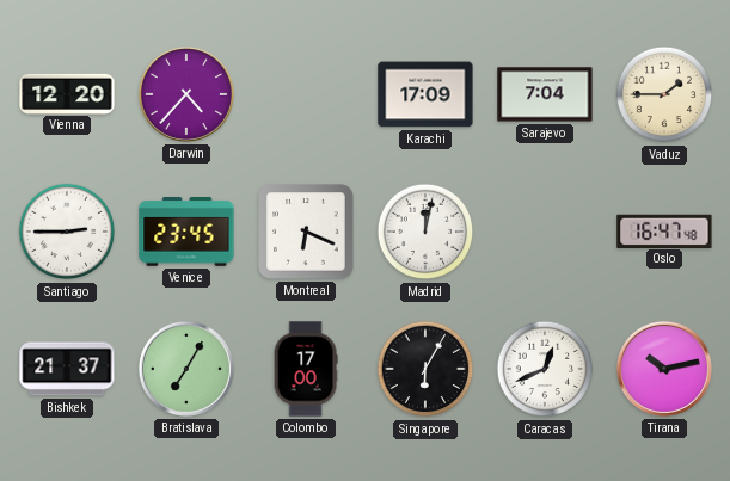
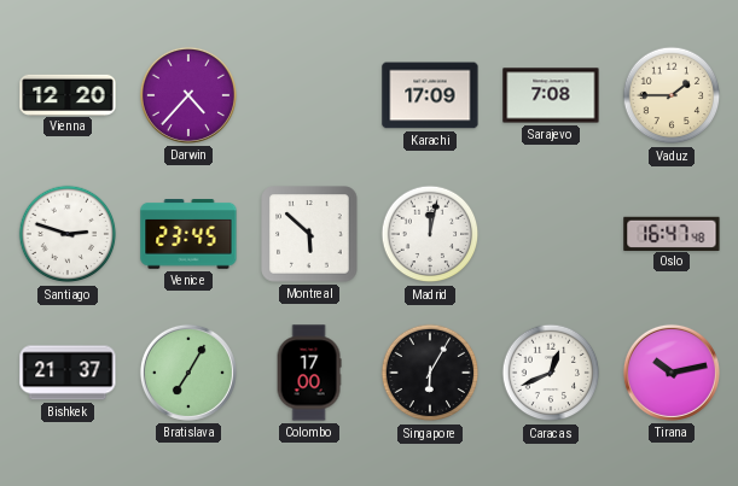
Sarajevo: 7:04 -> 7:08
Santiago: 2:45 -> 2:48
Montreal: 6:19 -> 5:52
